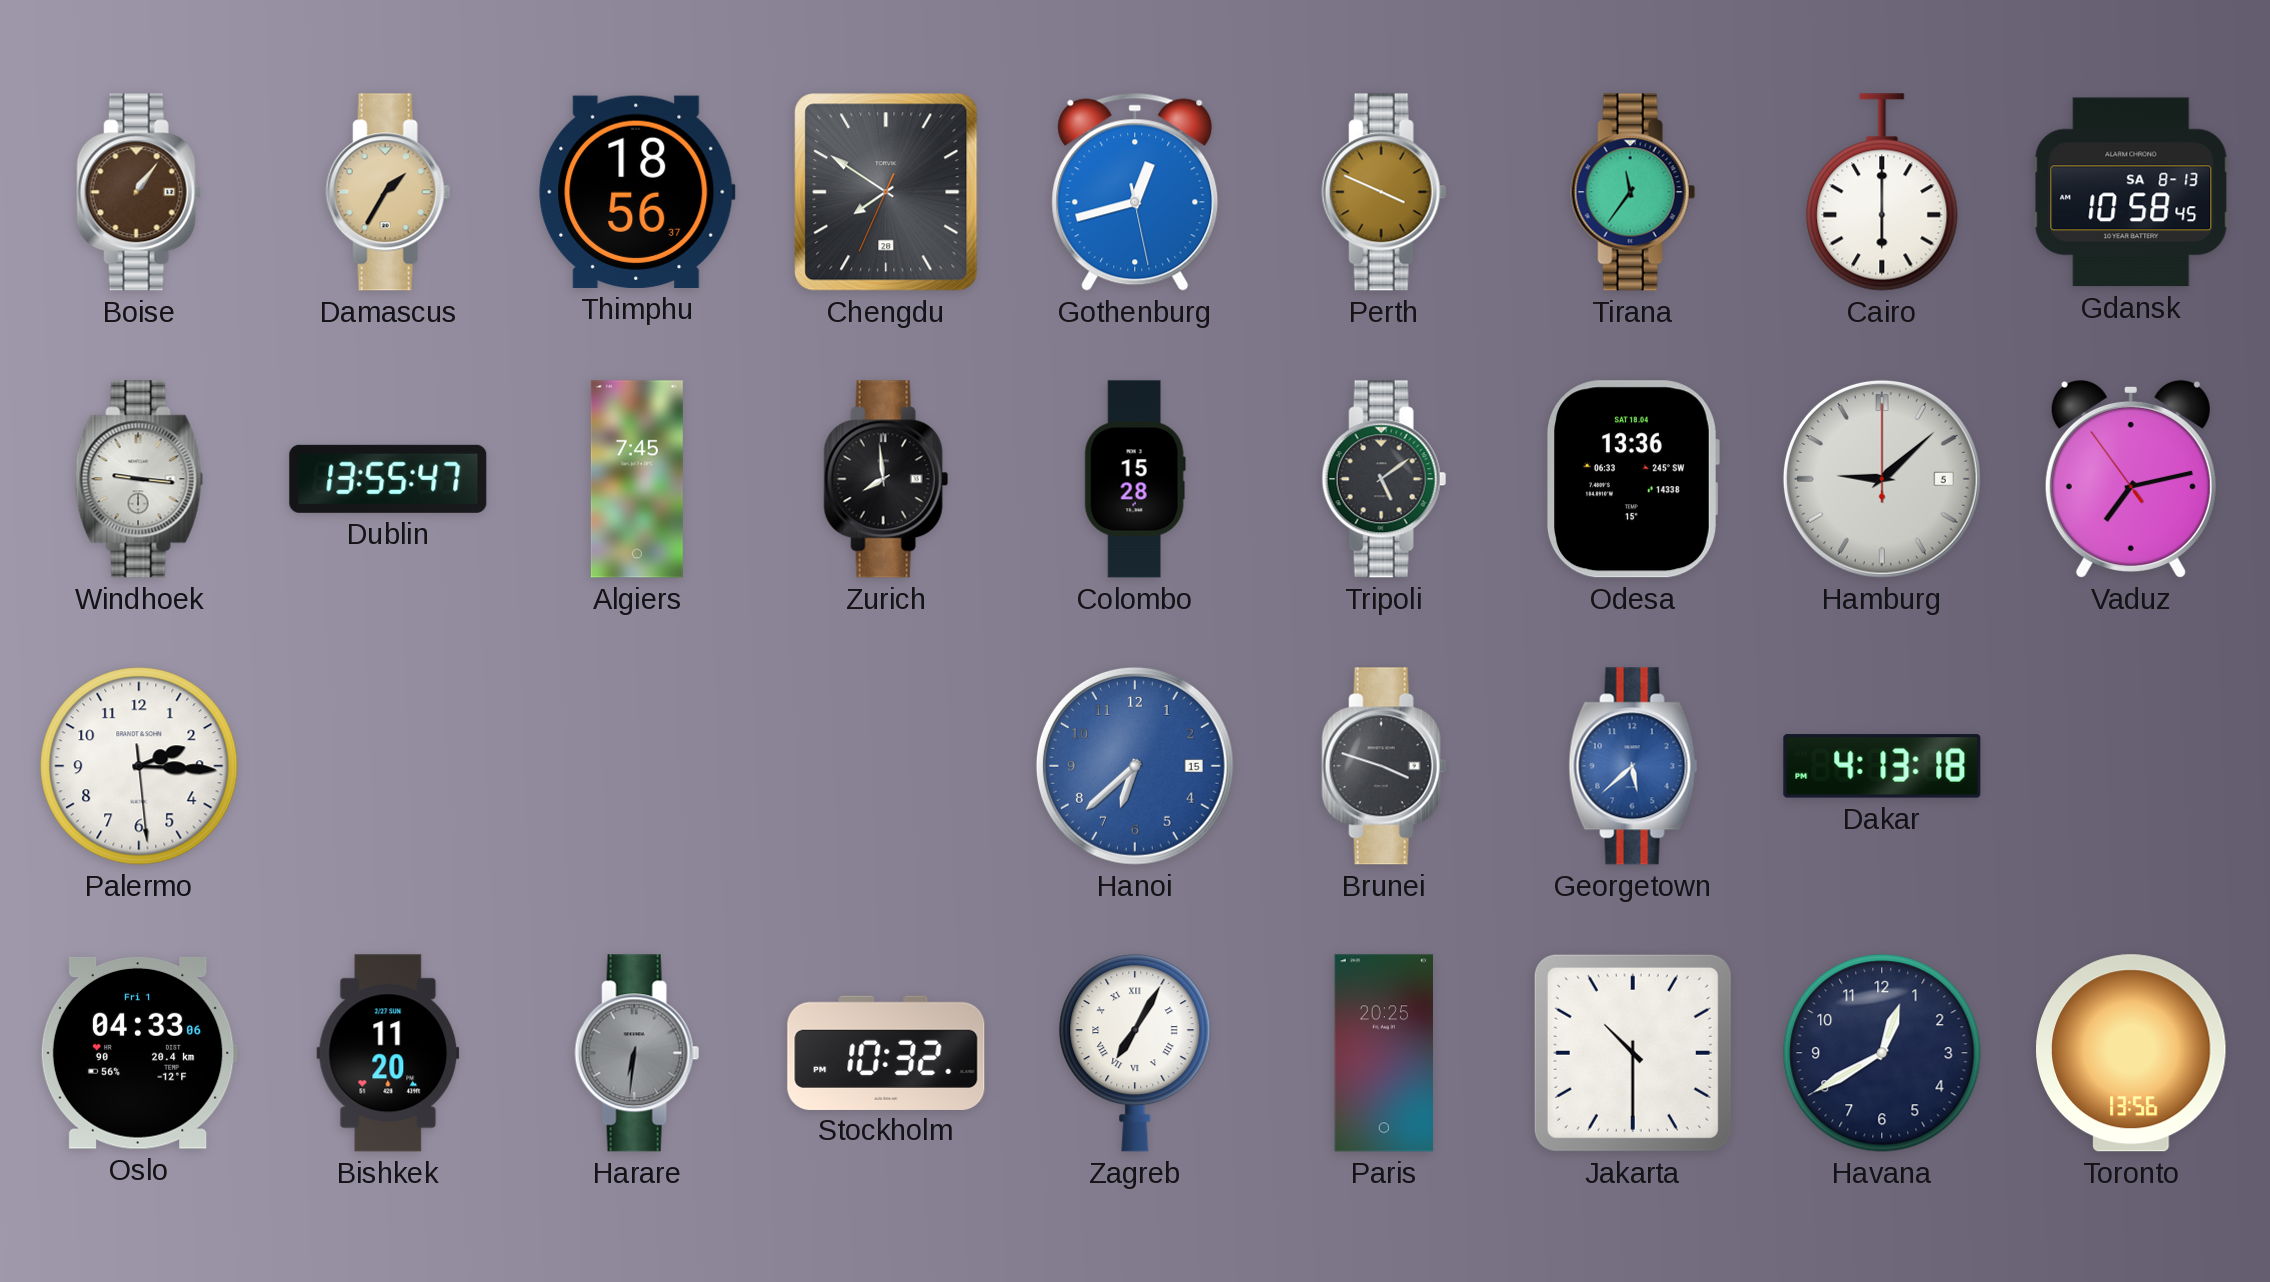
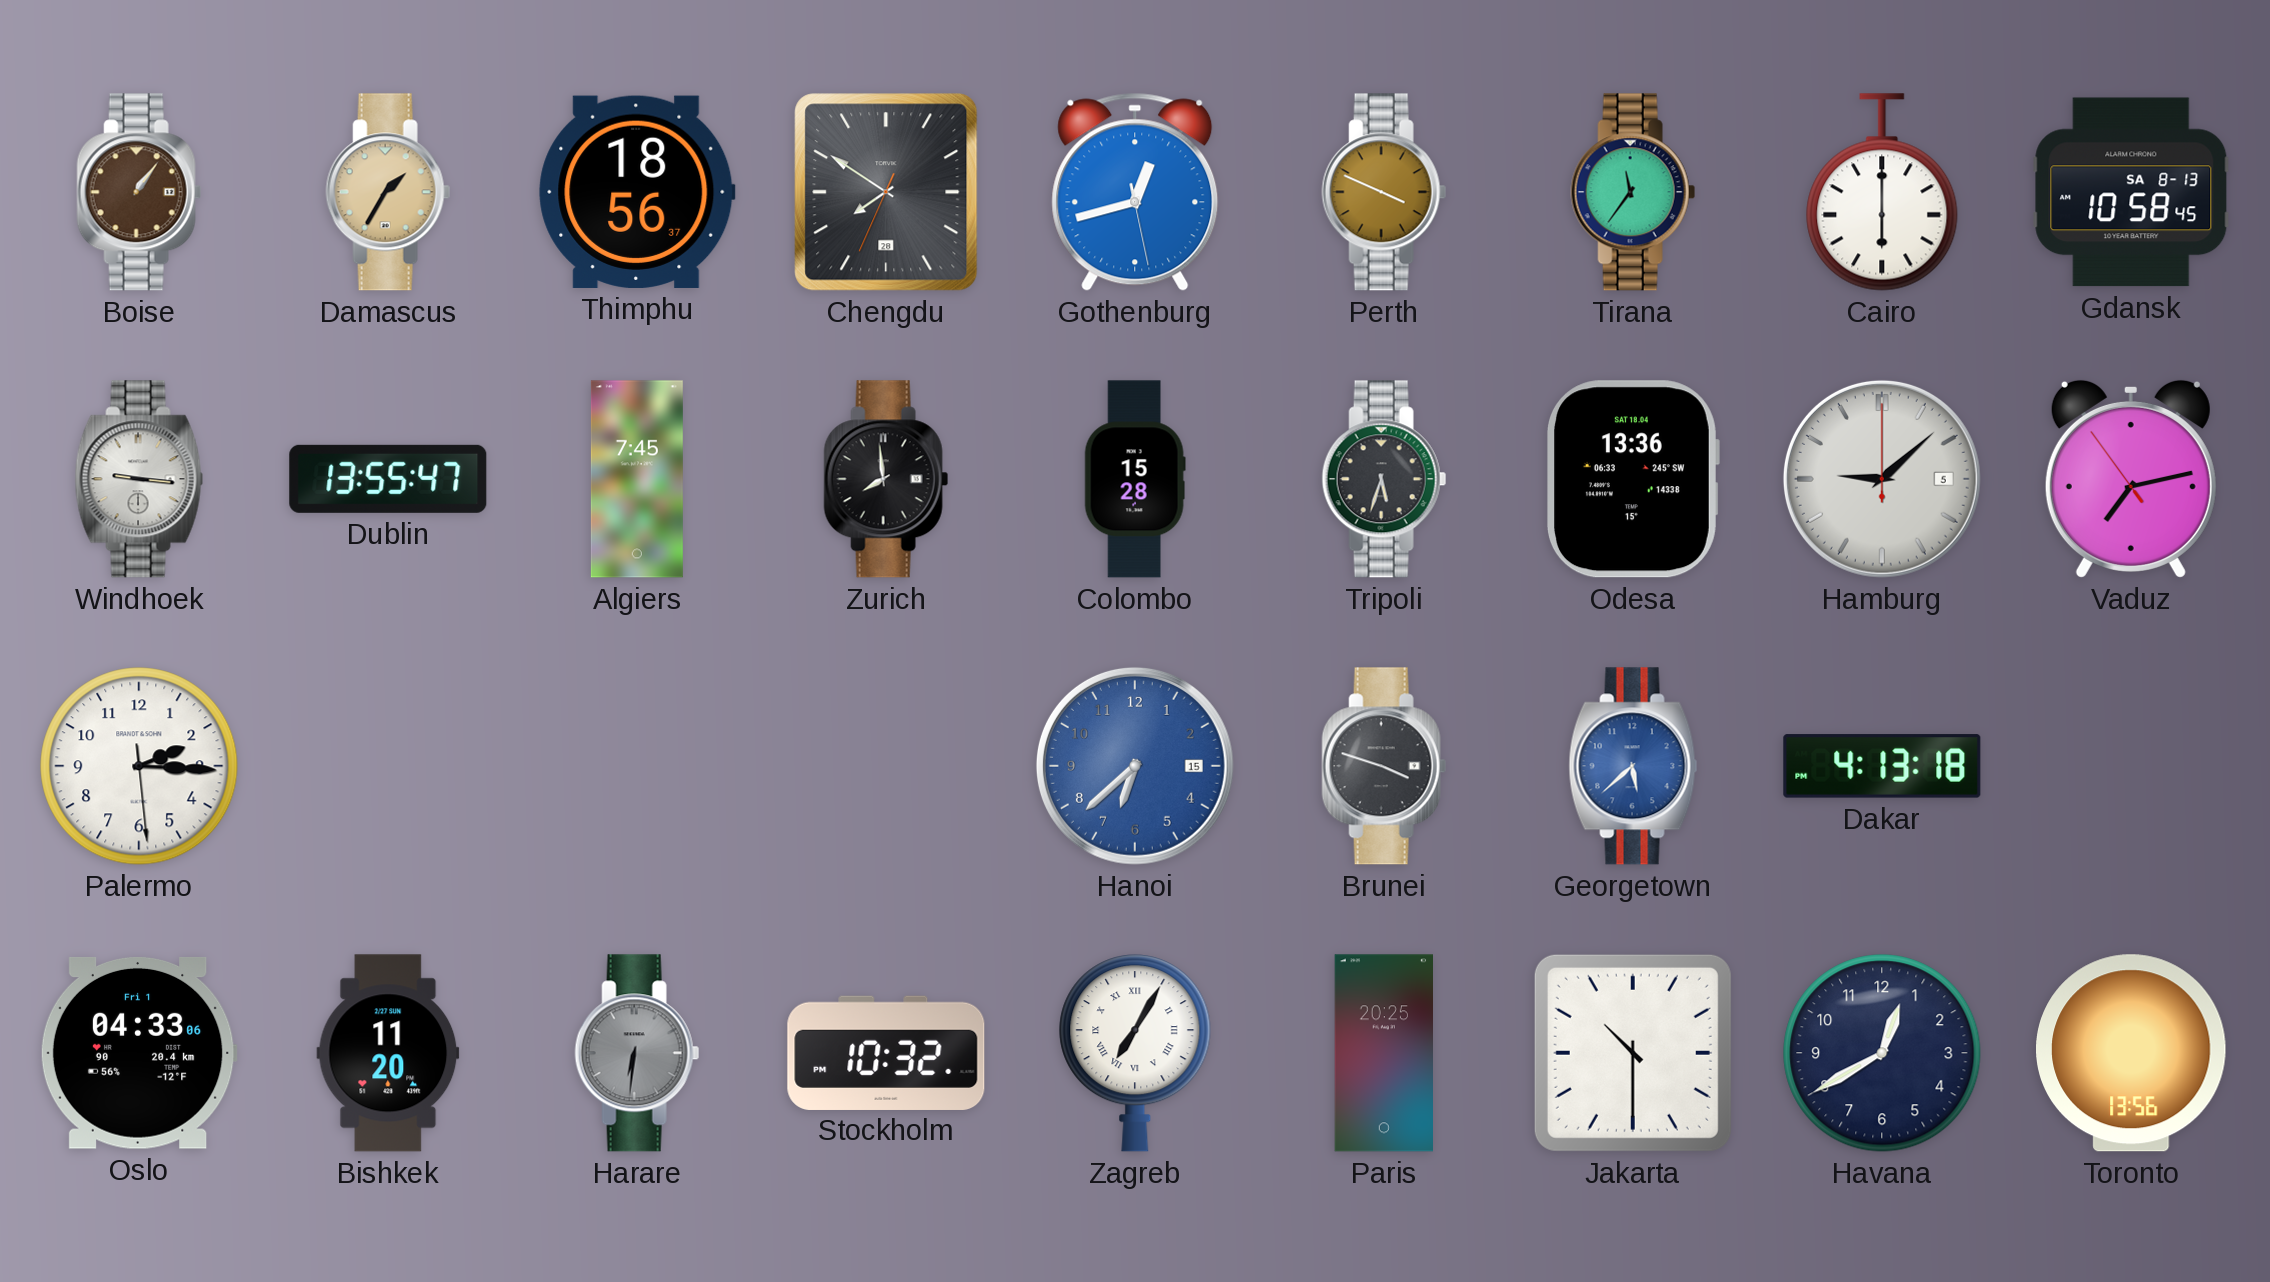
Tripoli: 5:09 -> 5:33
